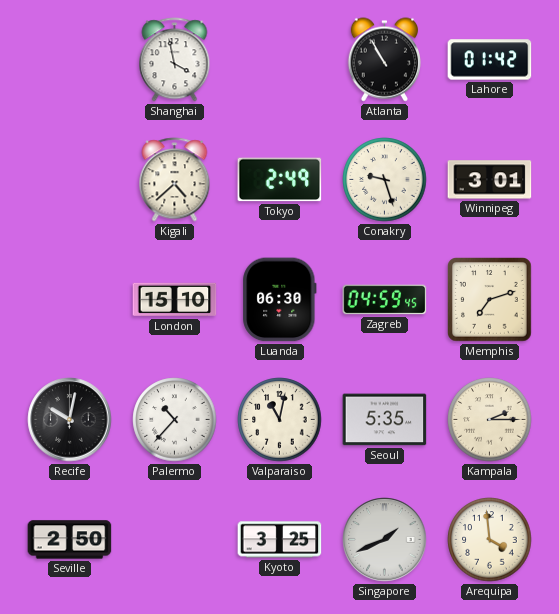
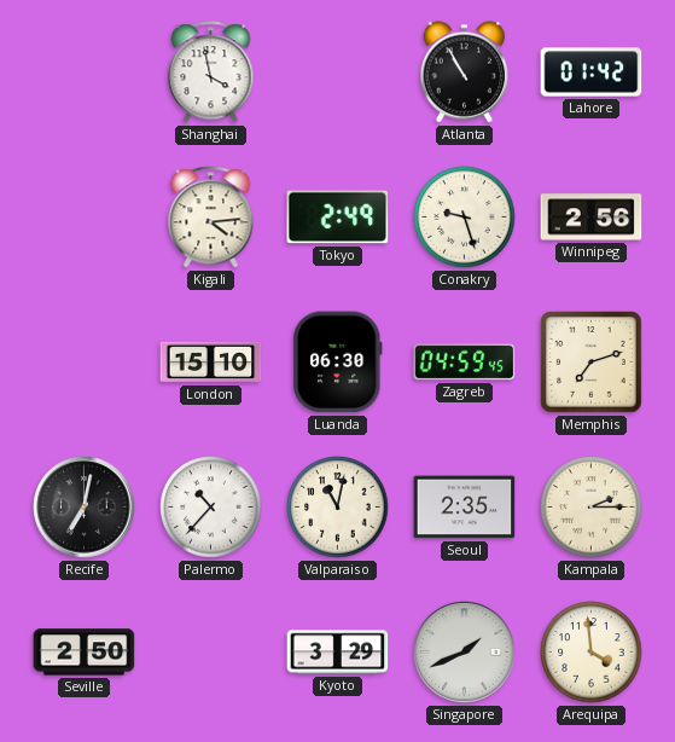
Kigali: 4:38 -> 4:14
Winnipeg: 3:01 -> 2:56
Recife: 10:02 -> 7:02
Seoul: 5:35 -> 2:35
Kyoto: 3:25 -> 3:29
